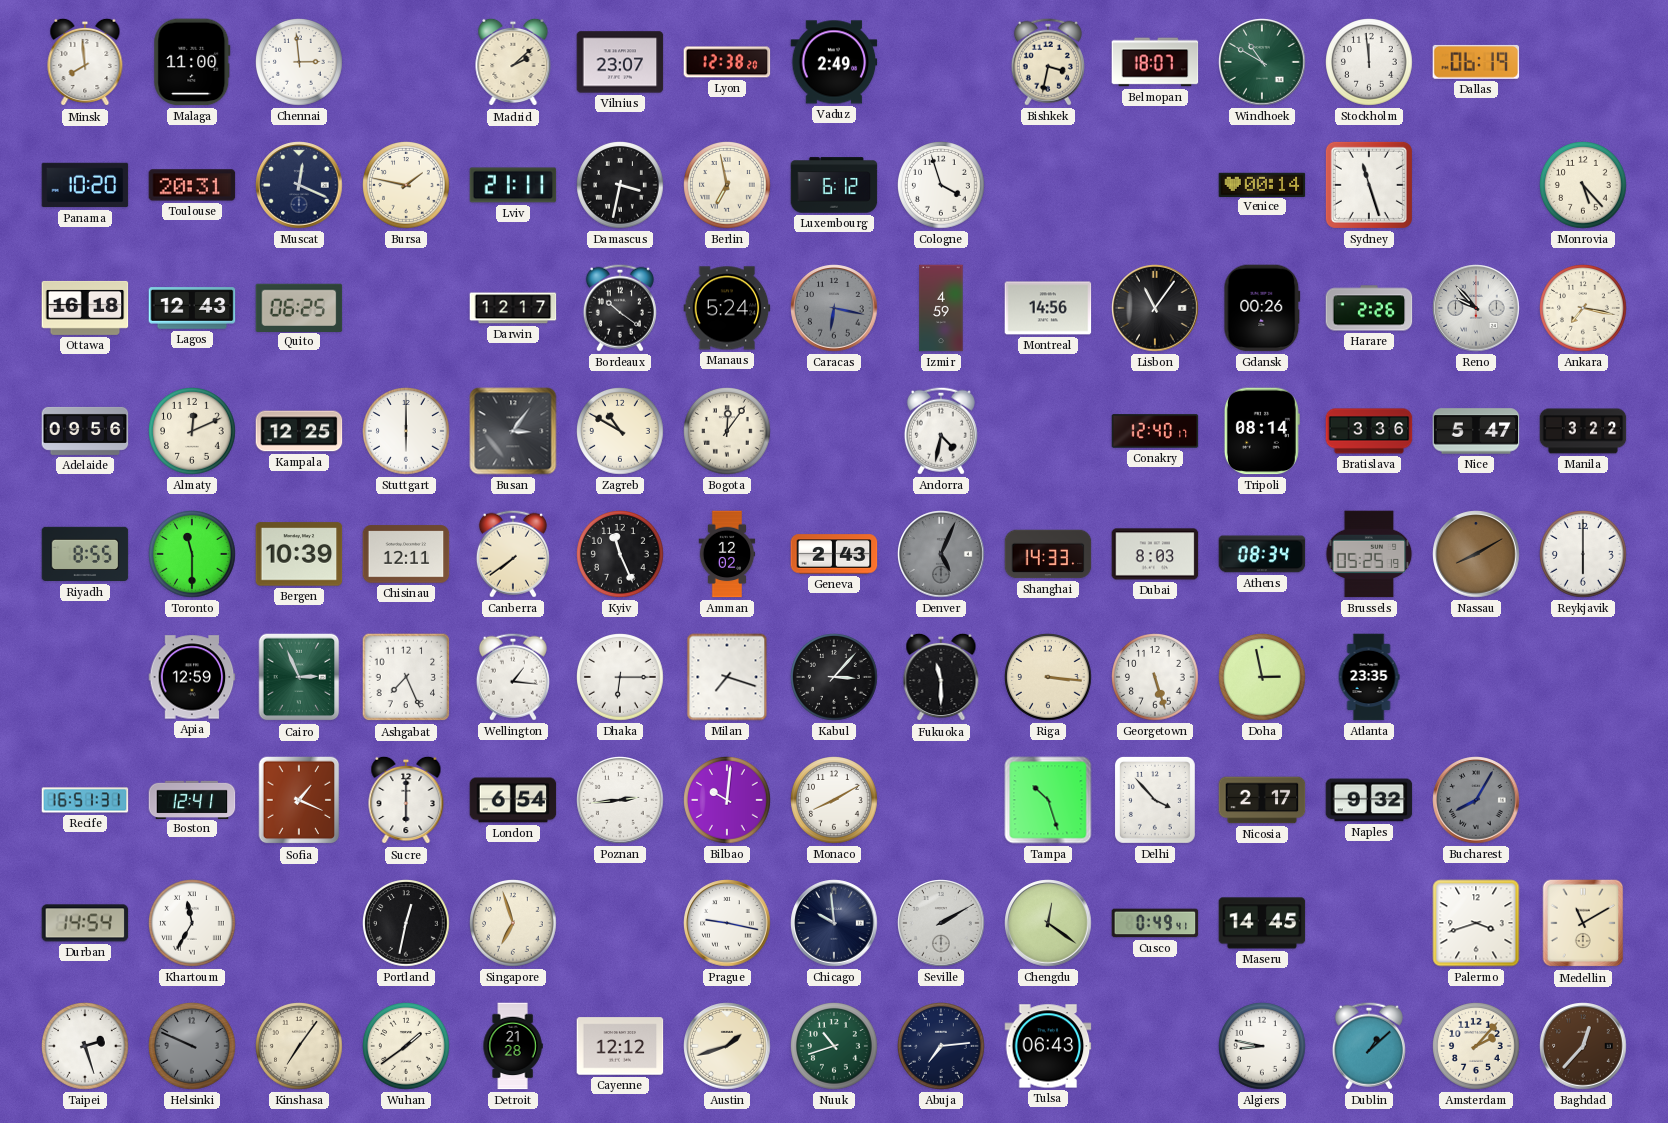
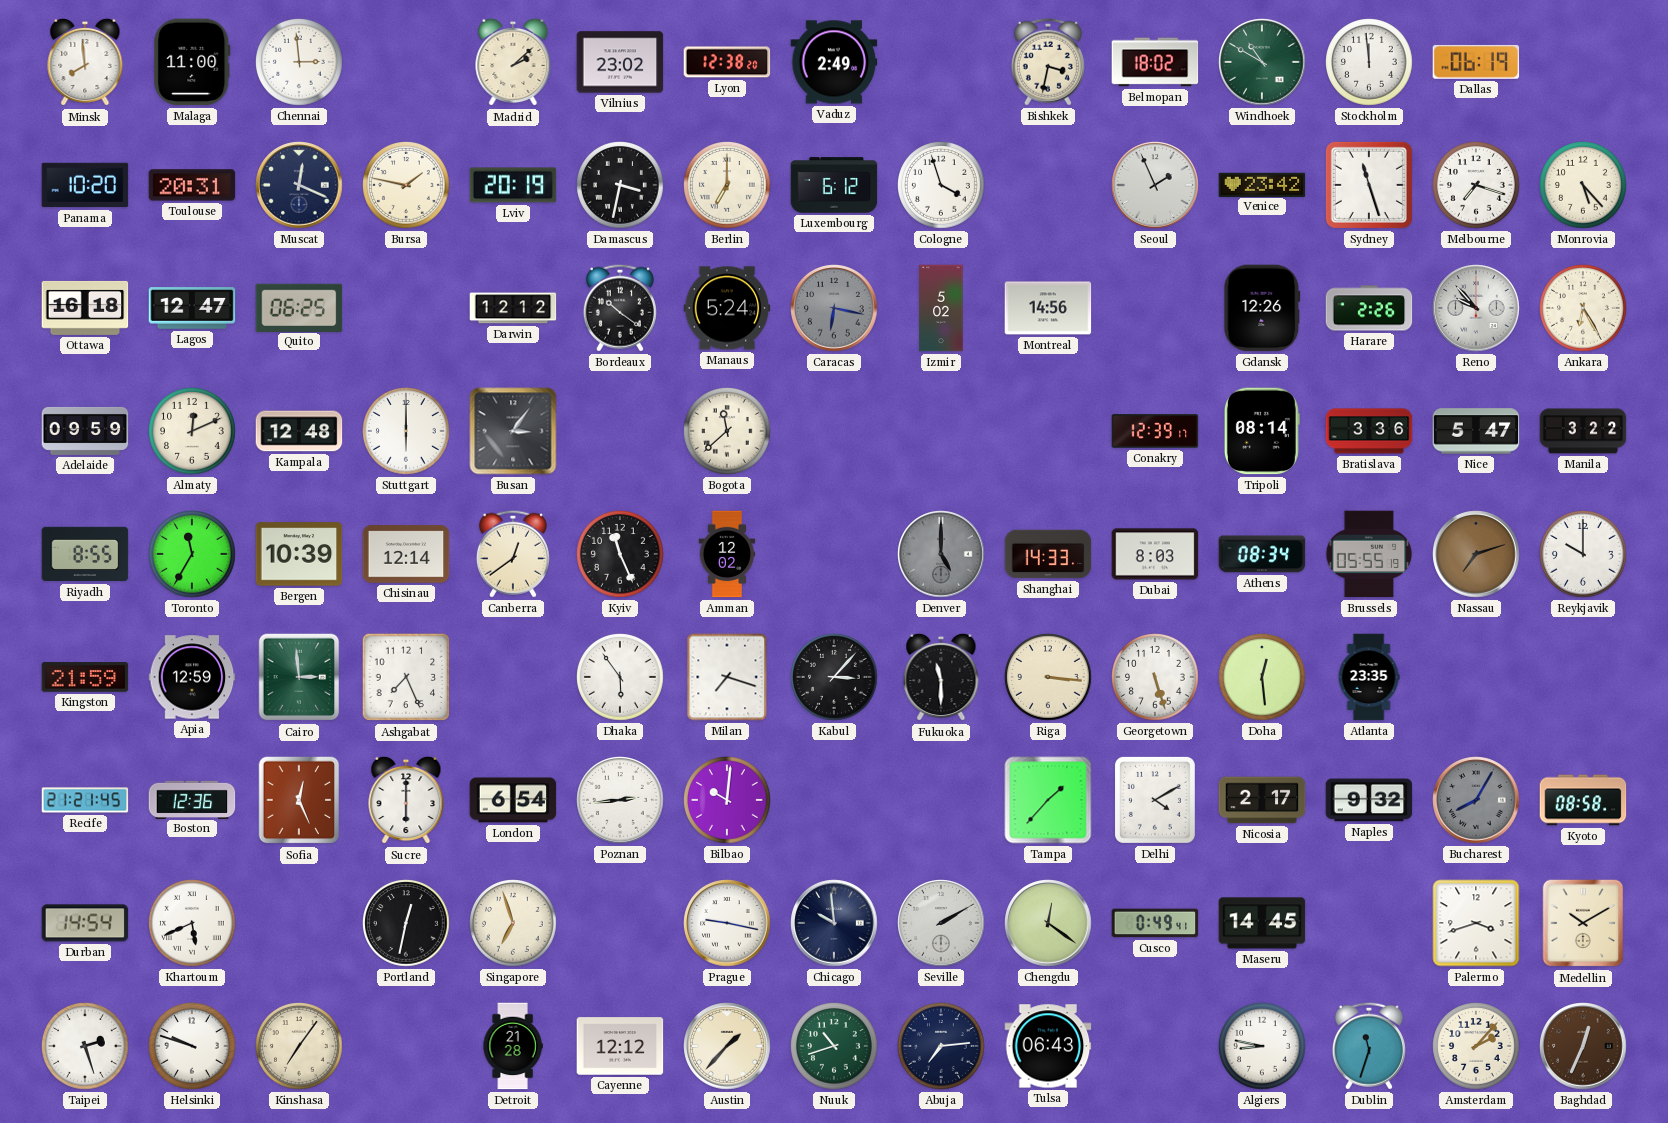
Vilnius: 23:07 -> 23:02
Belmopan: 18:07 -> 18:02
Lviv: 21:11 -> 20:19
Berlin: 6:58 -> 7:00
Seoul: none -> 1:56
Venice: 00:14 -> 23:42
Melbourne: none -> 7:18
Lagos: 12:43 -> 12:47
Darwin: 12:17 -> 12:12
Izmir: 4:59 -> 5:02
Lisbon: 11:06 -> none
Gdansk: 00:26 -> 12:26
Ankara: 7:17 -> 6:25
Adelaide: 09:56 -> 09:59
Kampala: 12:25 -> 12:48
Zagreb: 10:50 -> none
Bogota: 12:06 -> 11:38
Andorra: 4:32 -> none
Conakry: 12:40 -> 12:39
Toronto: 11:30 -> 11:35
Chisinau: 12:11 -> 12:14
Canberra: 7:39 -> 12:39
Geneva: 2:43 -> none
Denver: 5:04 -> 5:00
Brussels: 05:25 -> 05:55
Nassau: 8:10 -> 7:12
Reykjavik: 6:00 -> 10:00
Kingston: none -> 21:59
Cairo: 2:56 -> 2:59
Wellington: 1:16 -> none
Dhaka: 6:15 -> 5:54
Doha: 2:58 -> 12:29
Recife: 16:51 -> 21:21
Boston: 12:41 -> 12:36
Sofia: 1:19 -> 12:26
Monaco: 8:10 -> none
Tampa: 10:27 -> 1:37
Delhi: 3:53 -> 4:10
Kyoto: none -> 08:58
Khartoum: 11:35 -> 5:41
Medellin: 11:10 -> 10:10
Helsinki: 9:49 -> 9:48
Helsinki dial: grey -> white
Wuhan: 1:39 -> none
Austin: 1:42 -> 1:37
Dublin: 1:08 -> 11:33
Baghdad: 12:37 -> 12:34
